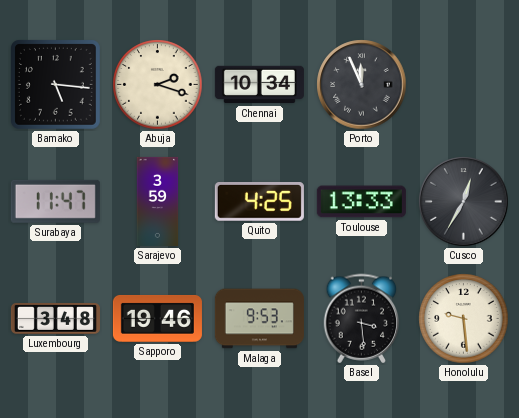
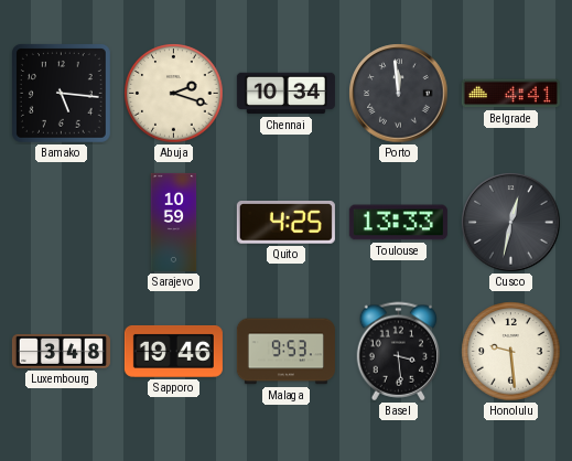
Porto: 11:56 -> 11:59
Belgrade: none -> 4:41
Surabaya: 11:47 -> none
Sarajevo: 3:59 -> 10:59
Cusco: 12:35 -> 12:32
